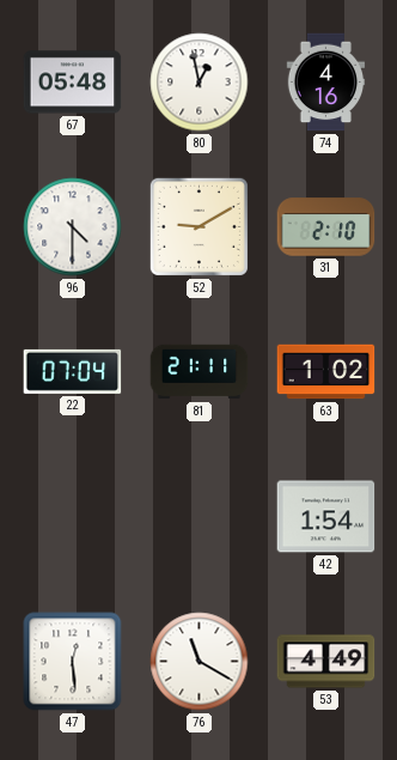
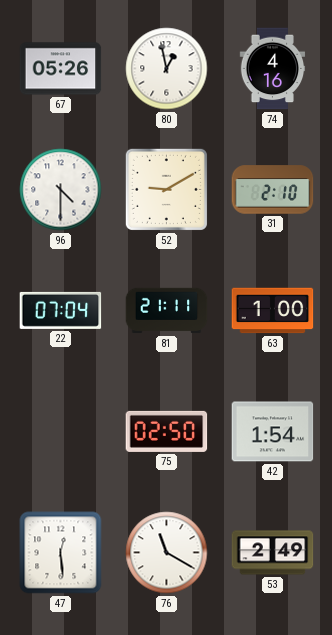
67: 05:48 -> 05:26
63: 1:02 -> 1:00
75: none -> 02:50
53: 4:49 -> 2:49
